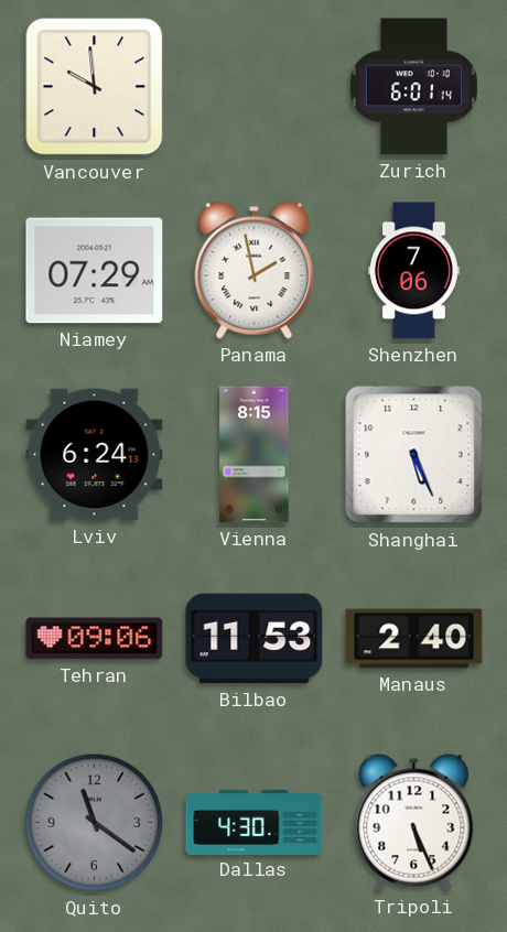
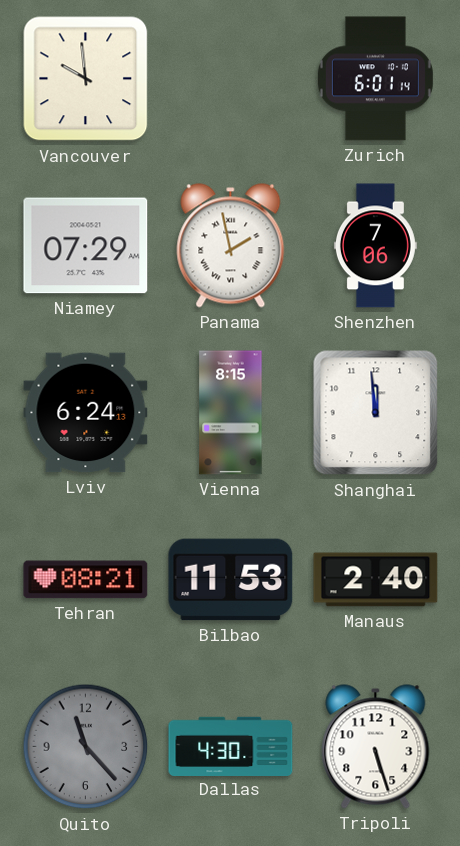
Shanghai: 5:26 -> 11:59
Tehran: 09:06 -> 08:21
Quito: 11:21 -> 11:23
Tripoli: 5:26 -> 5:27
